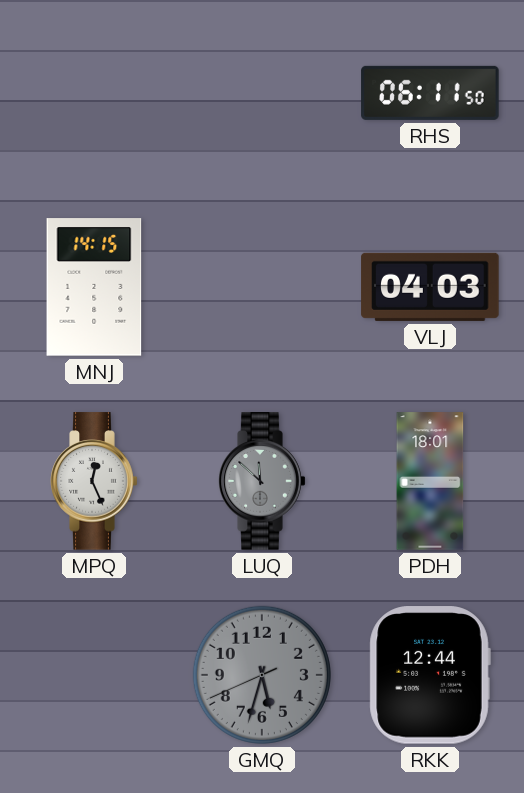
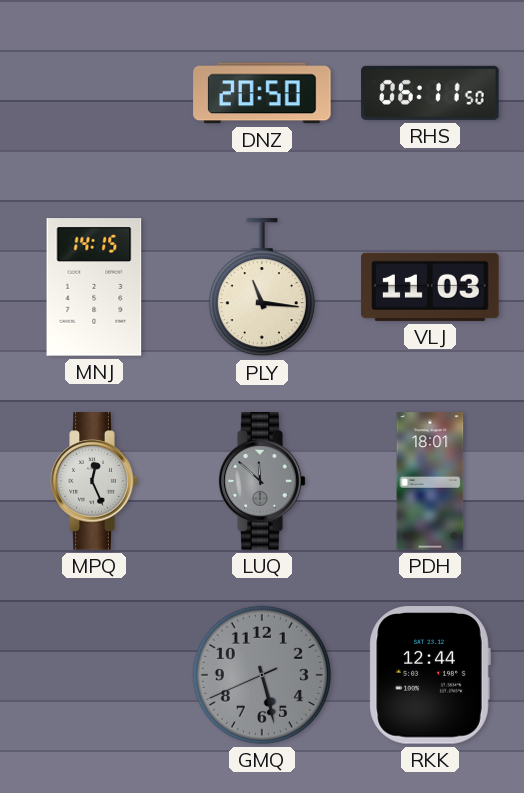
DNZ: none -> 20:50
PLY: none -> 11:16
VLJ: 04:03 -> 11:03
GMQ: 5:32 -> 5:27
